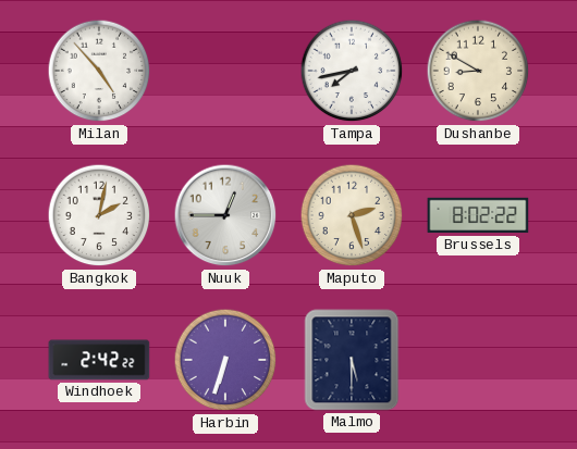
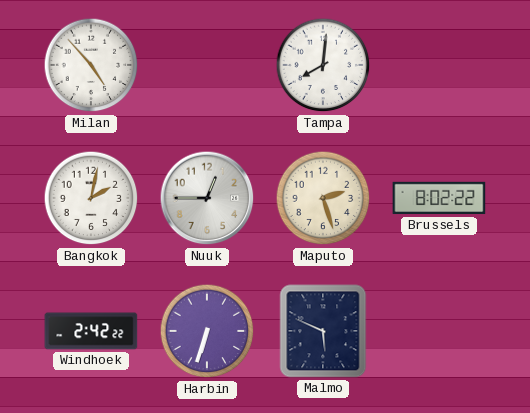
Tampa: 7:43 -> 8:01
Dushanbe: 8:50 -> none
Malmo: 5:30 -> 5:49
